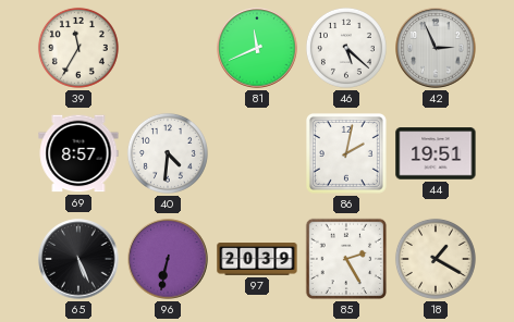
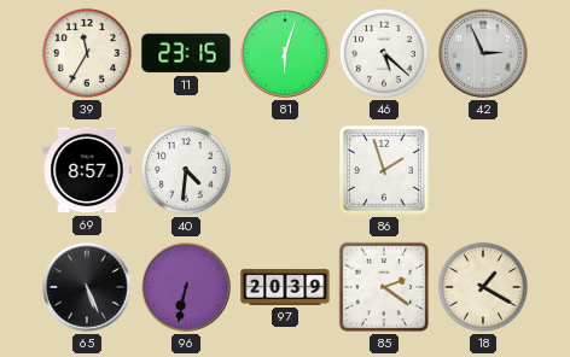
11: none -> 23:15
81: 11:41 -> 6:03
86: 2:02 -> 1:57
44: 19:51 -> none
85: 2:25 -> 2:21
